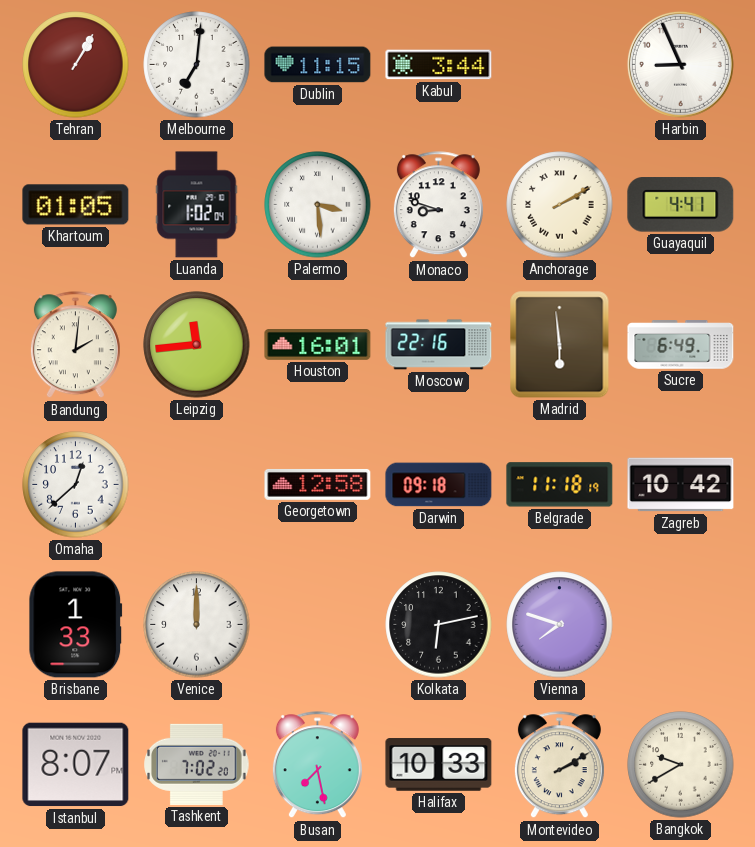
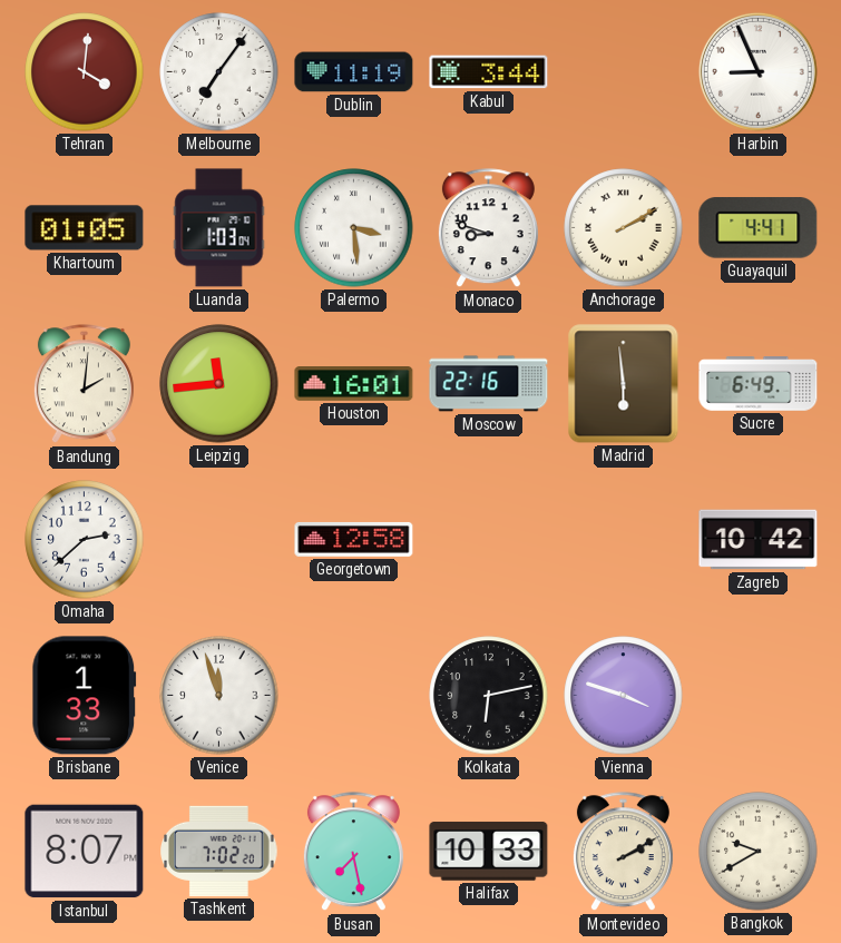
Tehran: 1:05 -> 4:01
Melbourne: 7:01 -> 7:06
Dublin: 11:15 -> 11:19
Luanda: 1:02 -> 1:03
Omaha: 12:38 -> 2:38
Darwin: 09:18 -> none
Belgrade: 11:18 -> none
Venice: 12:00 -> 11:57
Vienna: 7:48 -> 3:48
